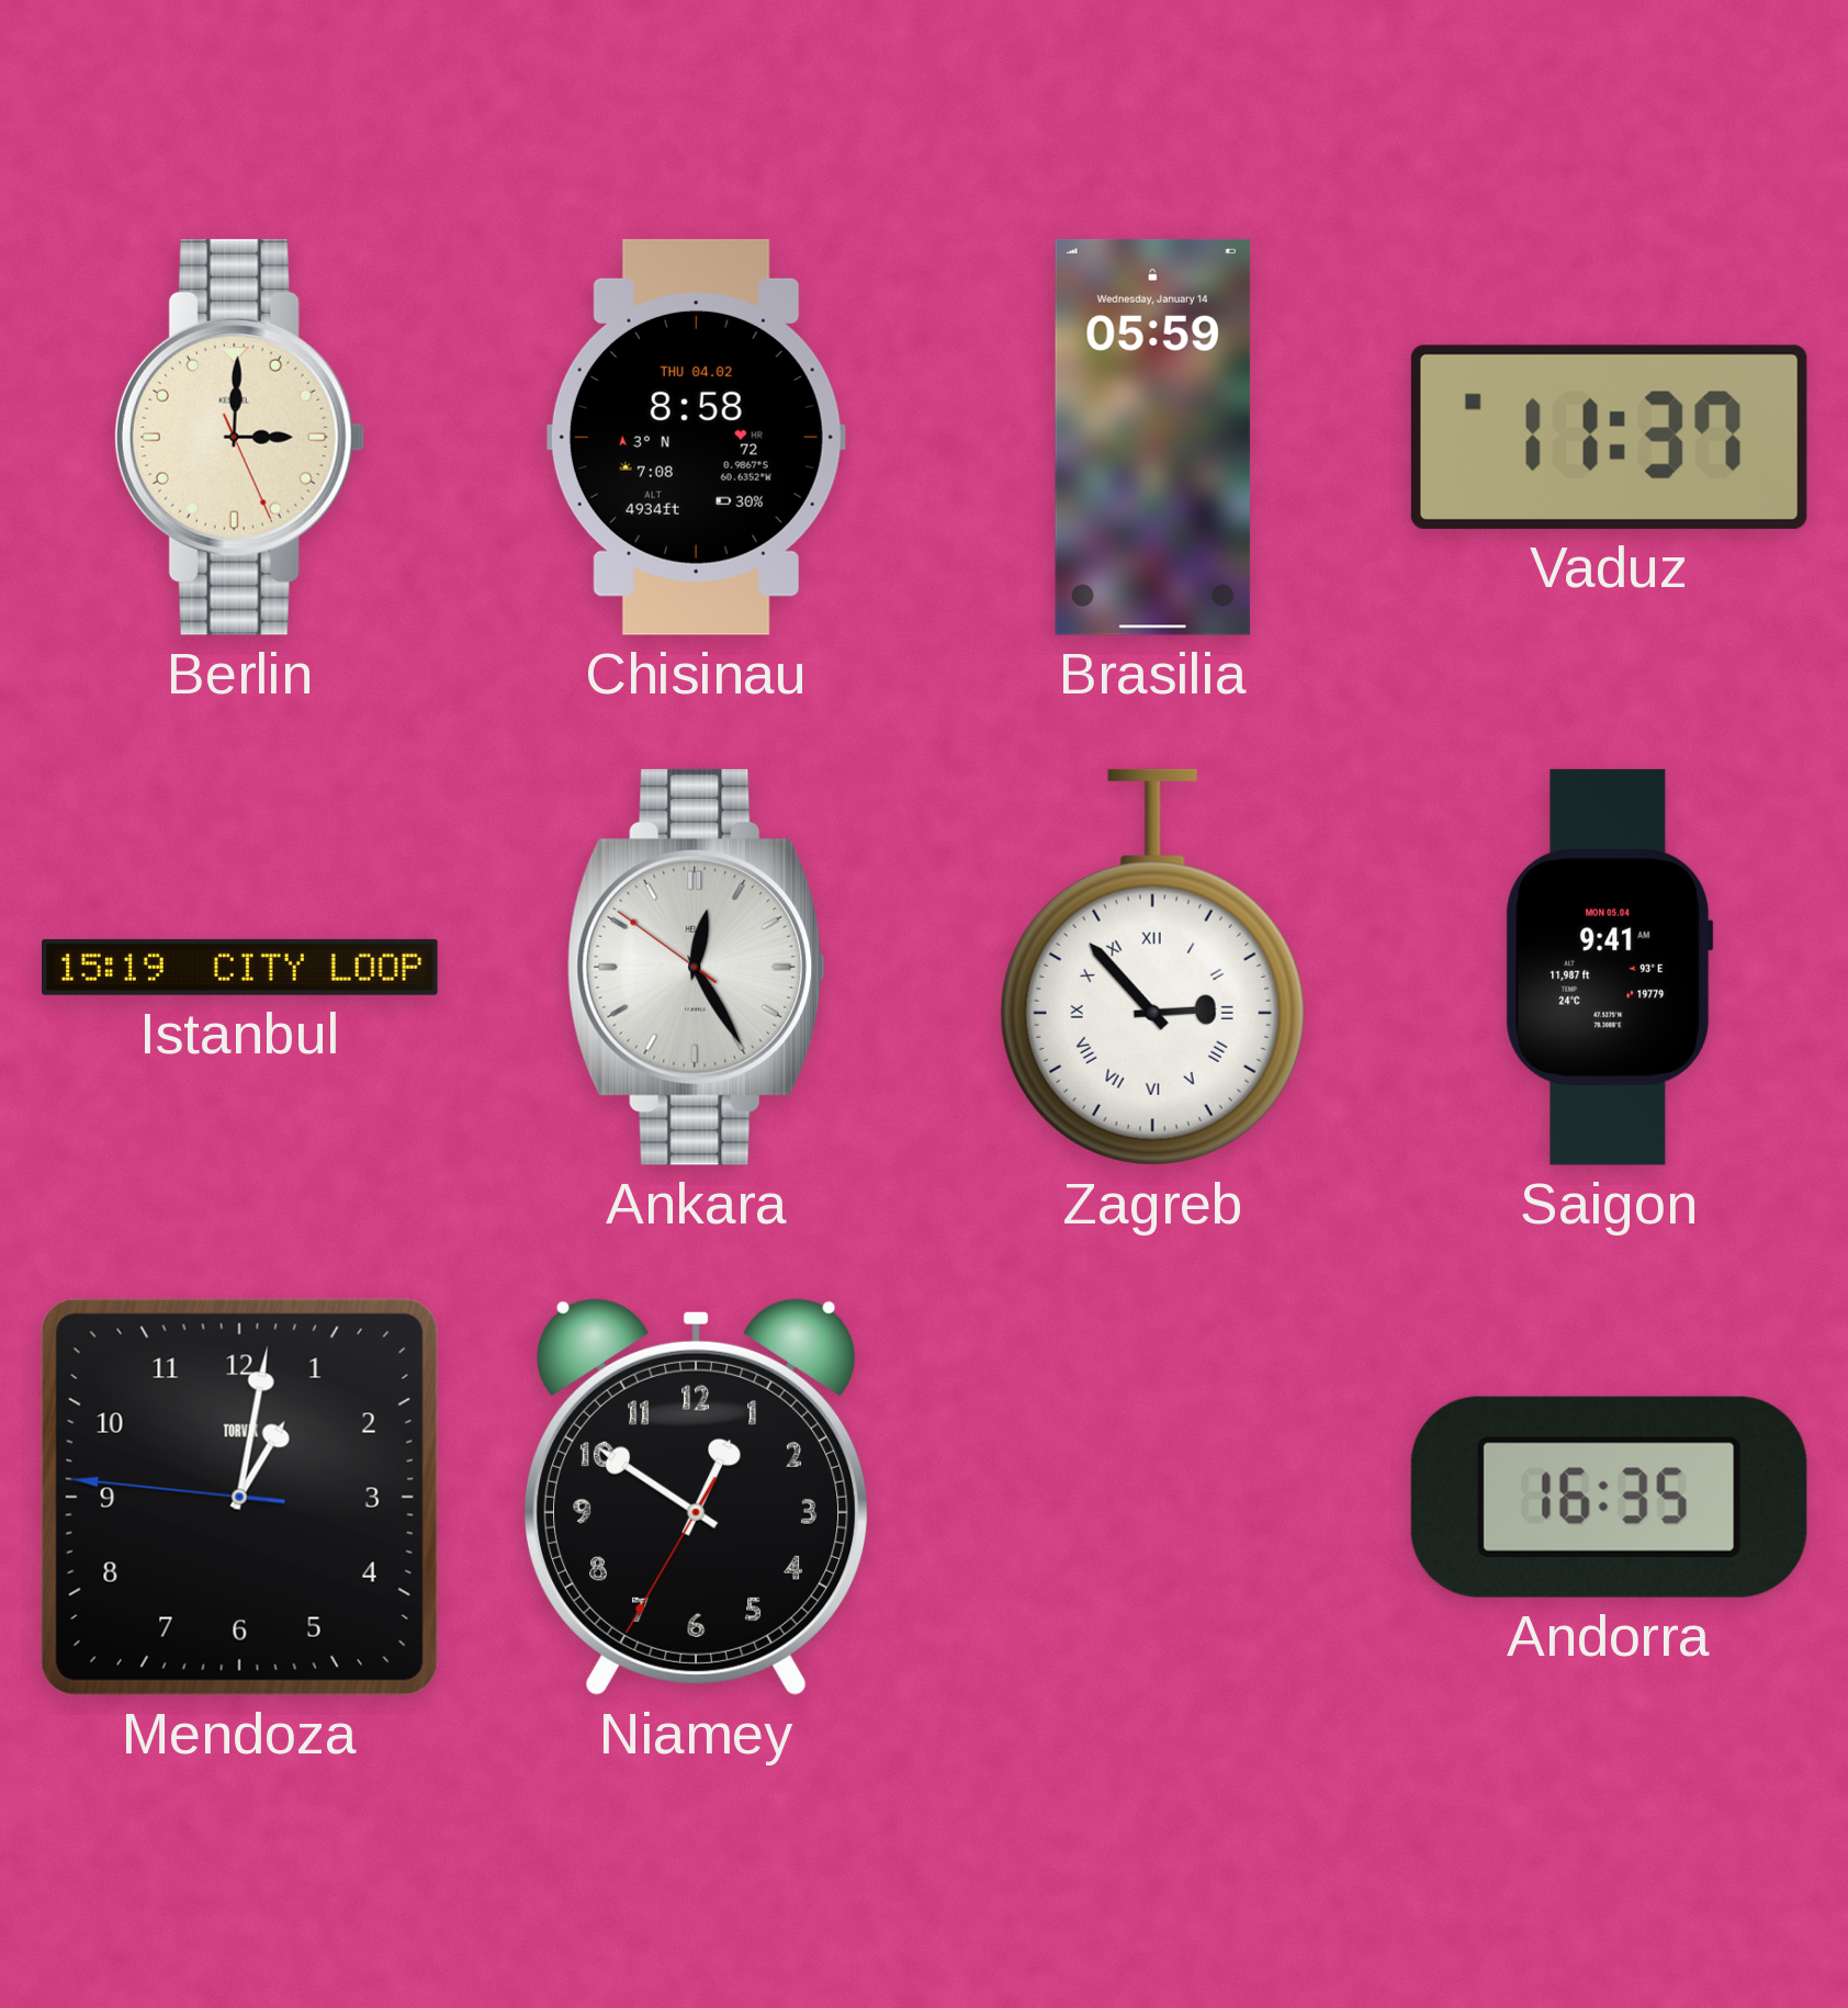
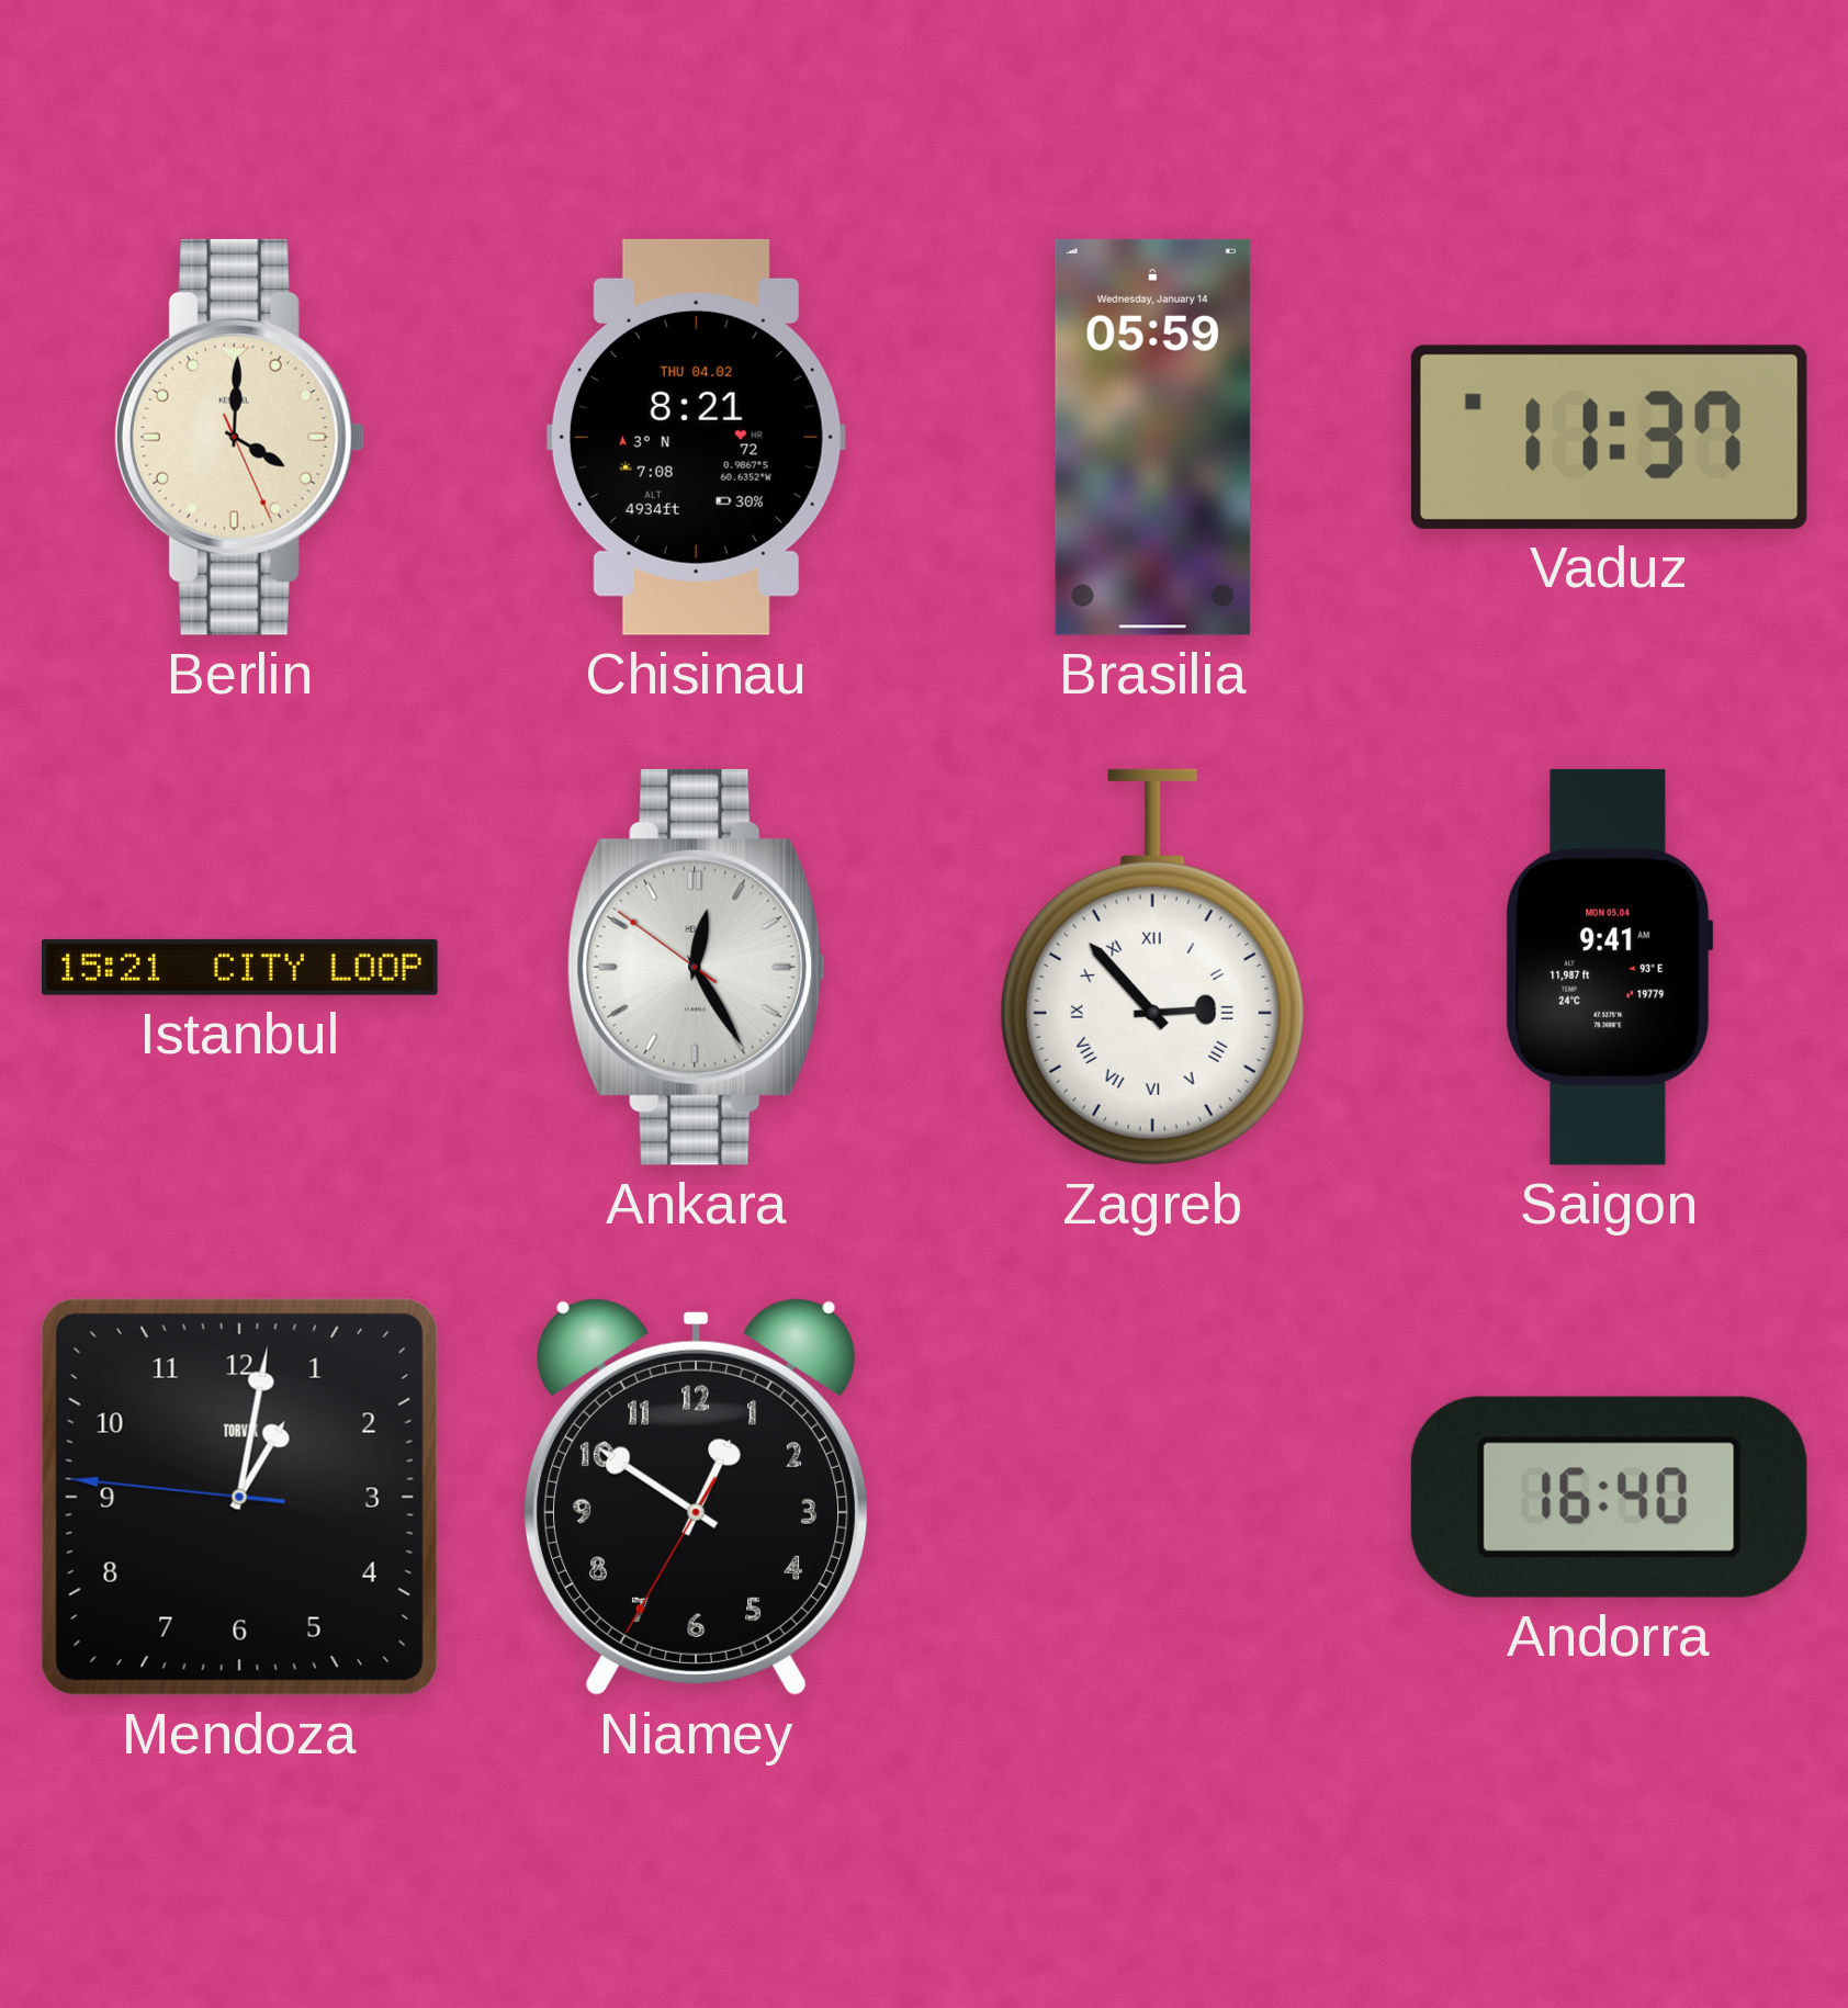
Berlin: 3:00 -> 4:00
Chisinau: 8:58 -> 8:21
Istanbul: 15:19 -> 15:21
Andorra: 16:35 -> 16:40
